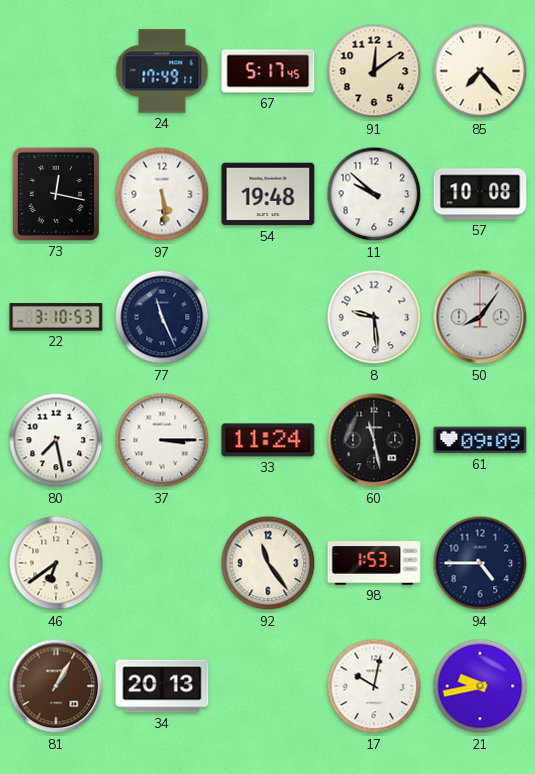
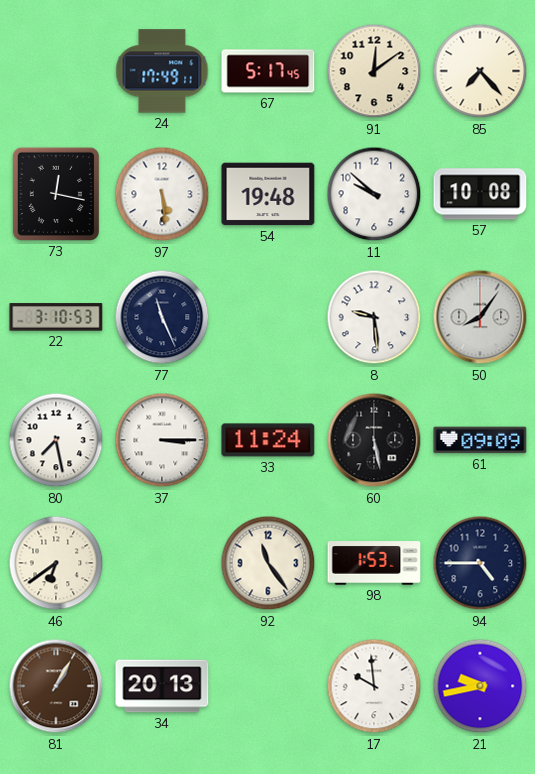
60: 11:28 -> 5:28
17: 10:02 -> 9:59
